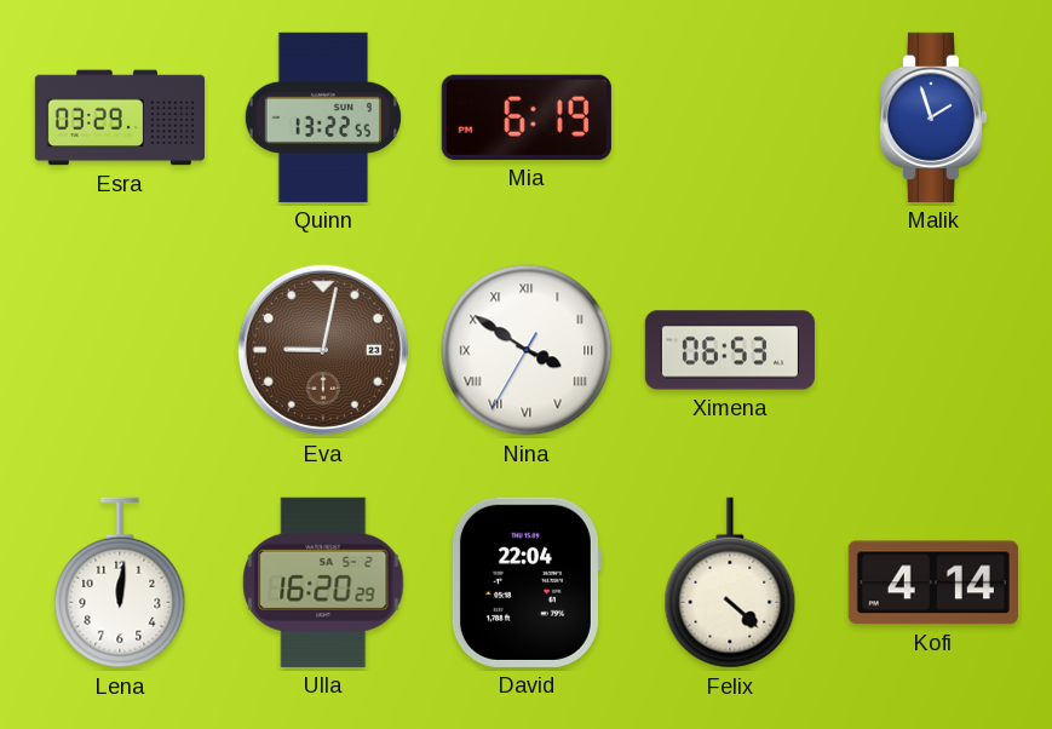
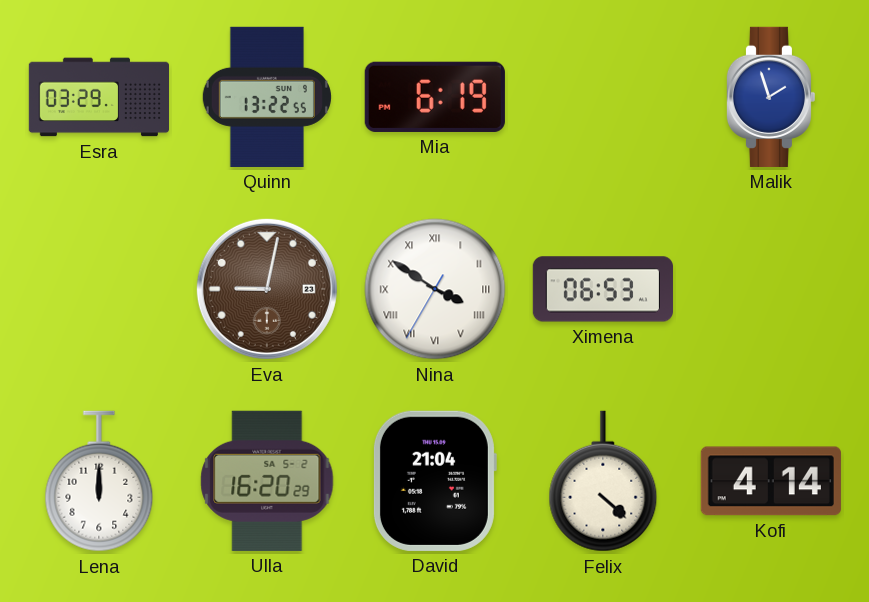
Lena: 12:01 -> 12:00
David: 22:04 -> 21:04
